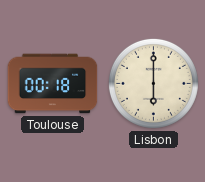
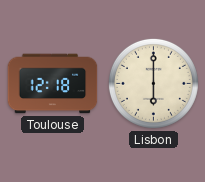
Toulouse: 00:18 -> 12:18
